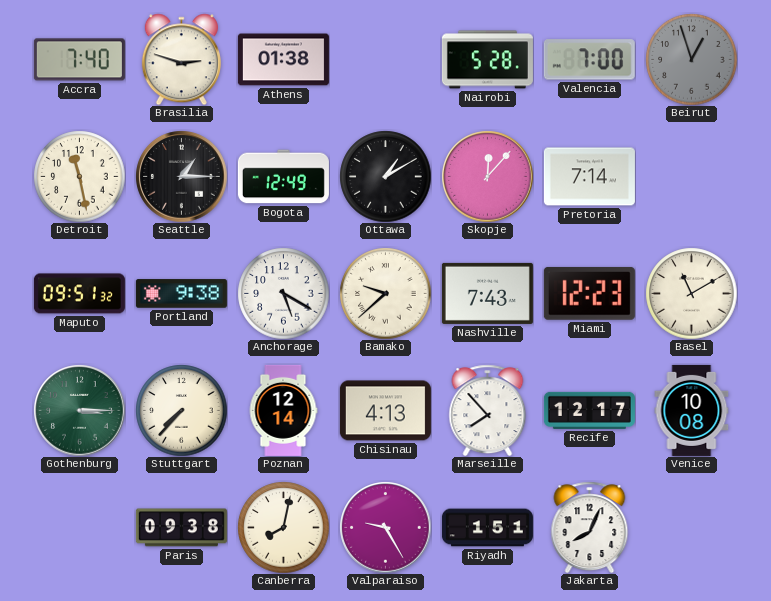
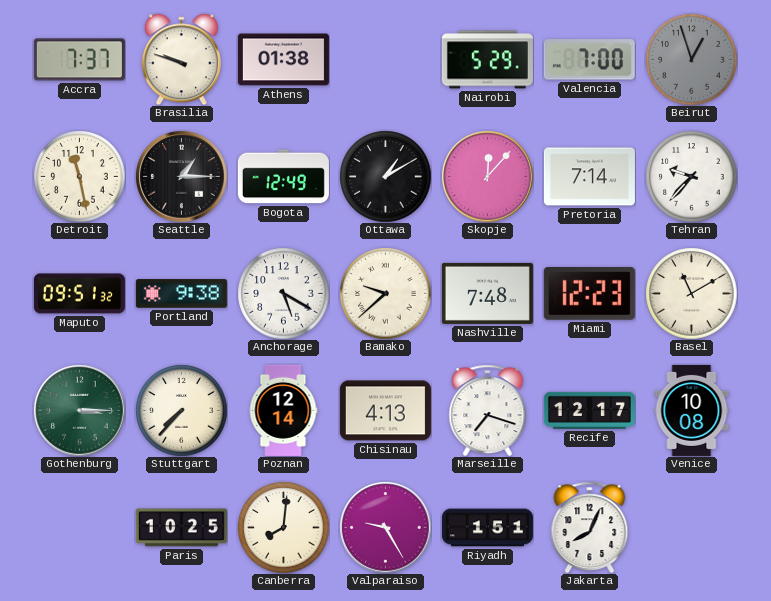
Accra: 7:40 -> 7:37
Brasilia: 2:48 -> 9:48
Nairobi: 5:28 -> 5:29
Tehran: none -> 9:37
Nashville: 7:43 -> 7:48
Marseille: 7:53 -> 7:18
Paris: 09:38 -> 10:25
Canberra: 8:02 -> 8:01
